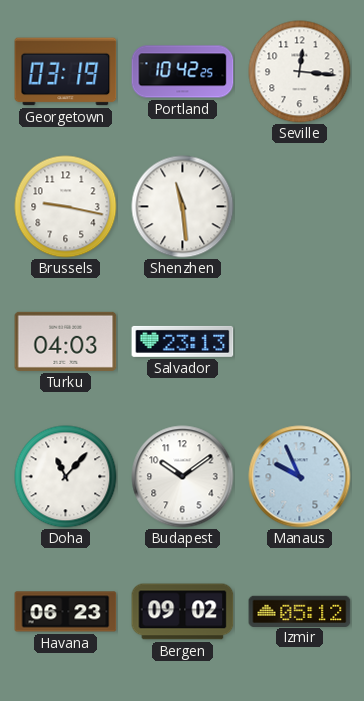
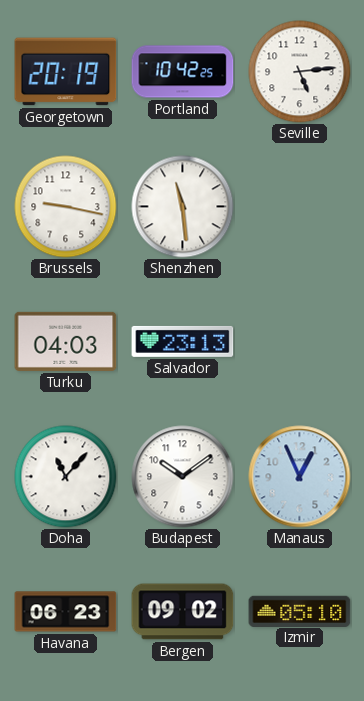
Georgetown: 03:19 -> 20:19
Seville: 12:16 -> 5:14
Manaus: 9:56 -> 12:56
Izmir: 05:12 -> 05:10
